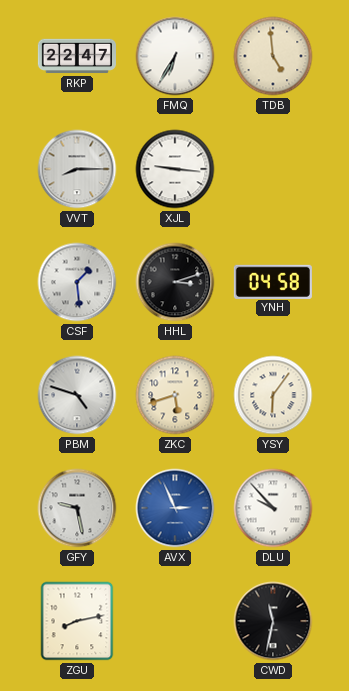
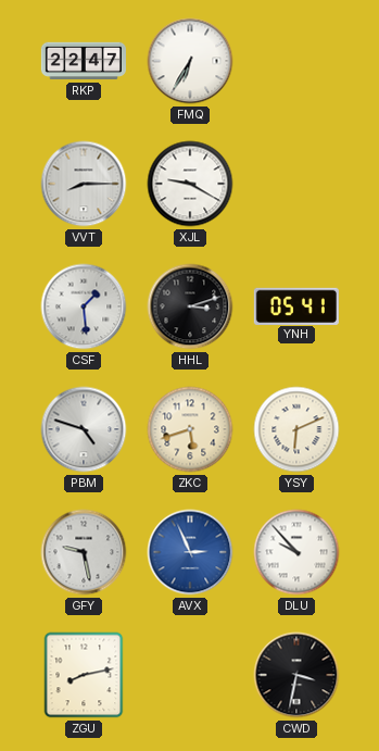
TDB: 4:59 -> none
XJL: 9:16 -> 9:20
YNH: 04:58 -> 05:41
YSY: 6:06 -> 6:11
CWD: 11:32 -> 3:32
